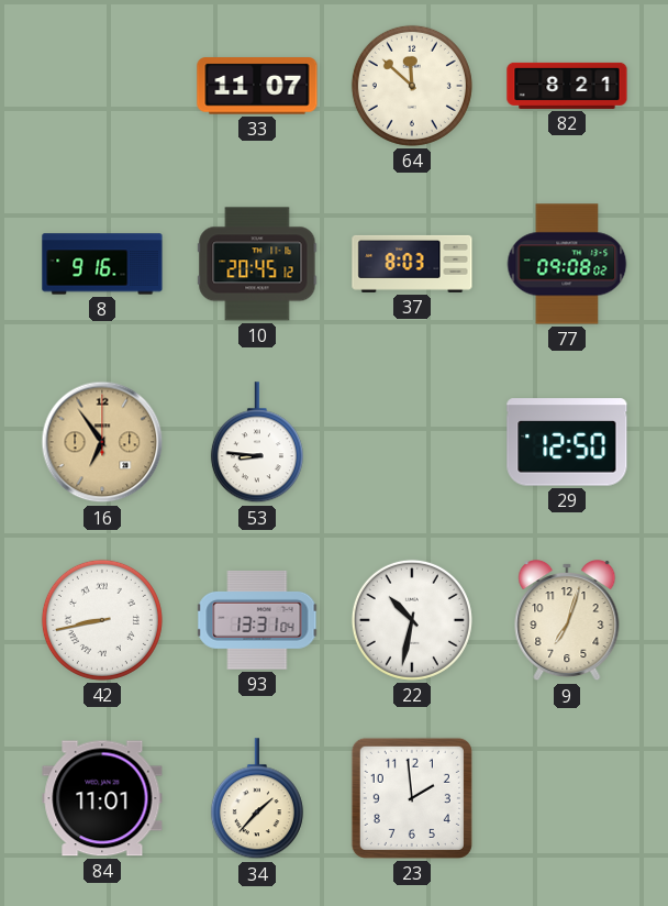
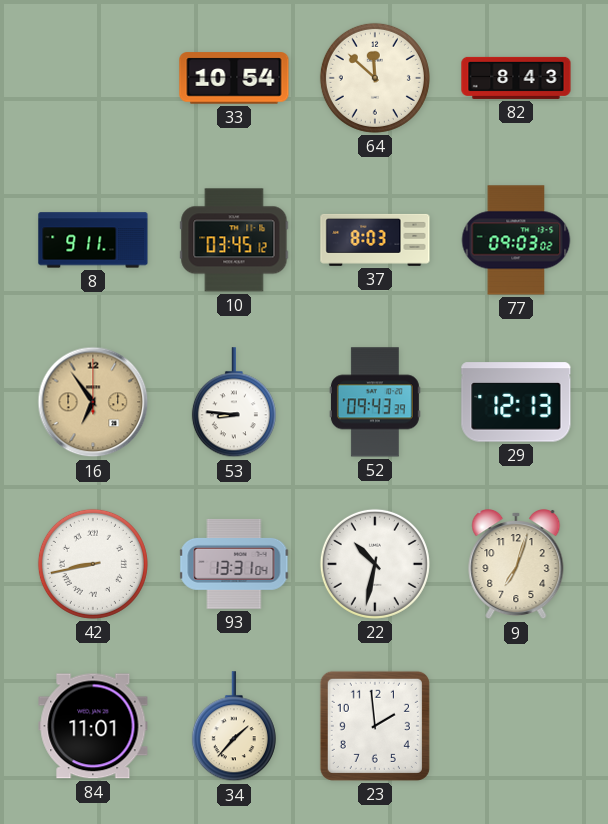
33: 11:07 -> 10:54
82: 8:21 -> 8:43
8: 9:16 -> 9:11
10: 20:45 -> 03:45
77: 09:08 -> 09:03
52: none -> 09:43
29: 12:50 -> 12:13
